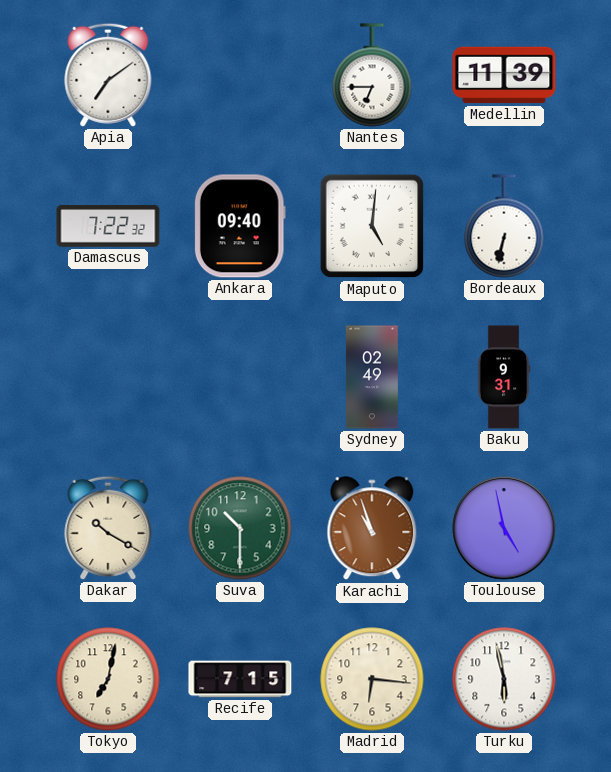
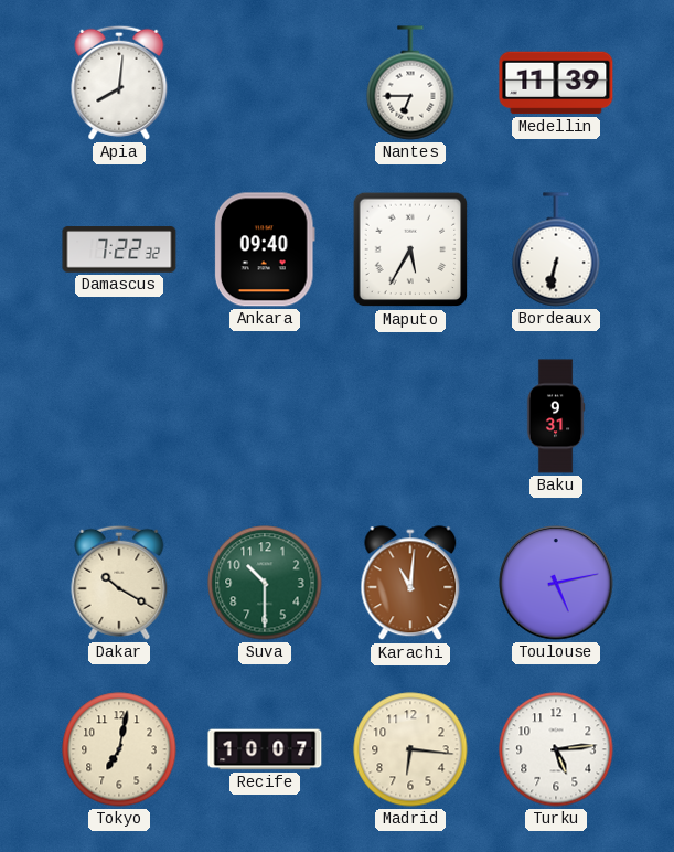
Apia: 7:09 -> 8:01
Maputo: 5:01 -> 5:35
Sydney: 02:49 -> none
Karachi: 10:57 -> 11:01
Toulouse: 4:58 -> 5:13
Recife: 7:15 -> 10:07
Turku: 5:58 -> 5:14
